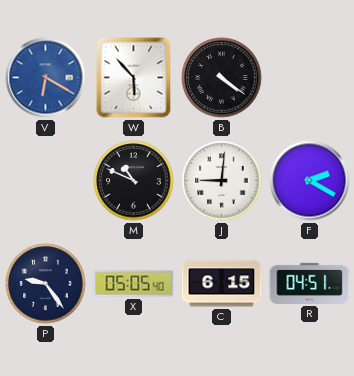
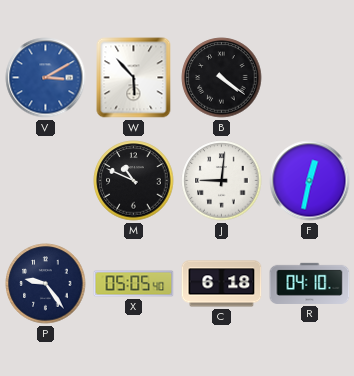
V: 6:20 -> 3:10
F: 2:20 -> 12:32
C: 6:15 -> 6:18
R: 04:51 -> 04:10
